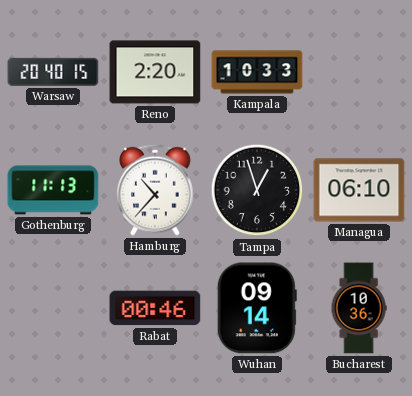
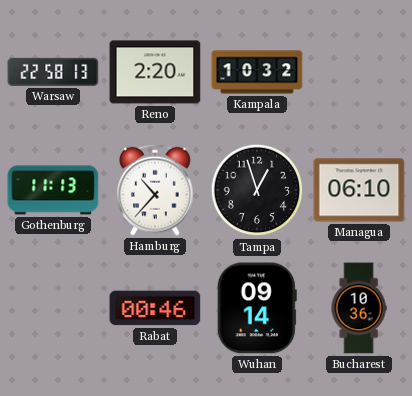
Warsaw: 20:40 -> 22:58
Kampala: 10:33 -> 10:32
